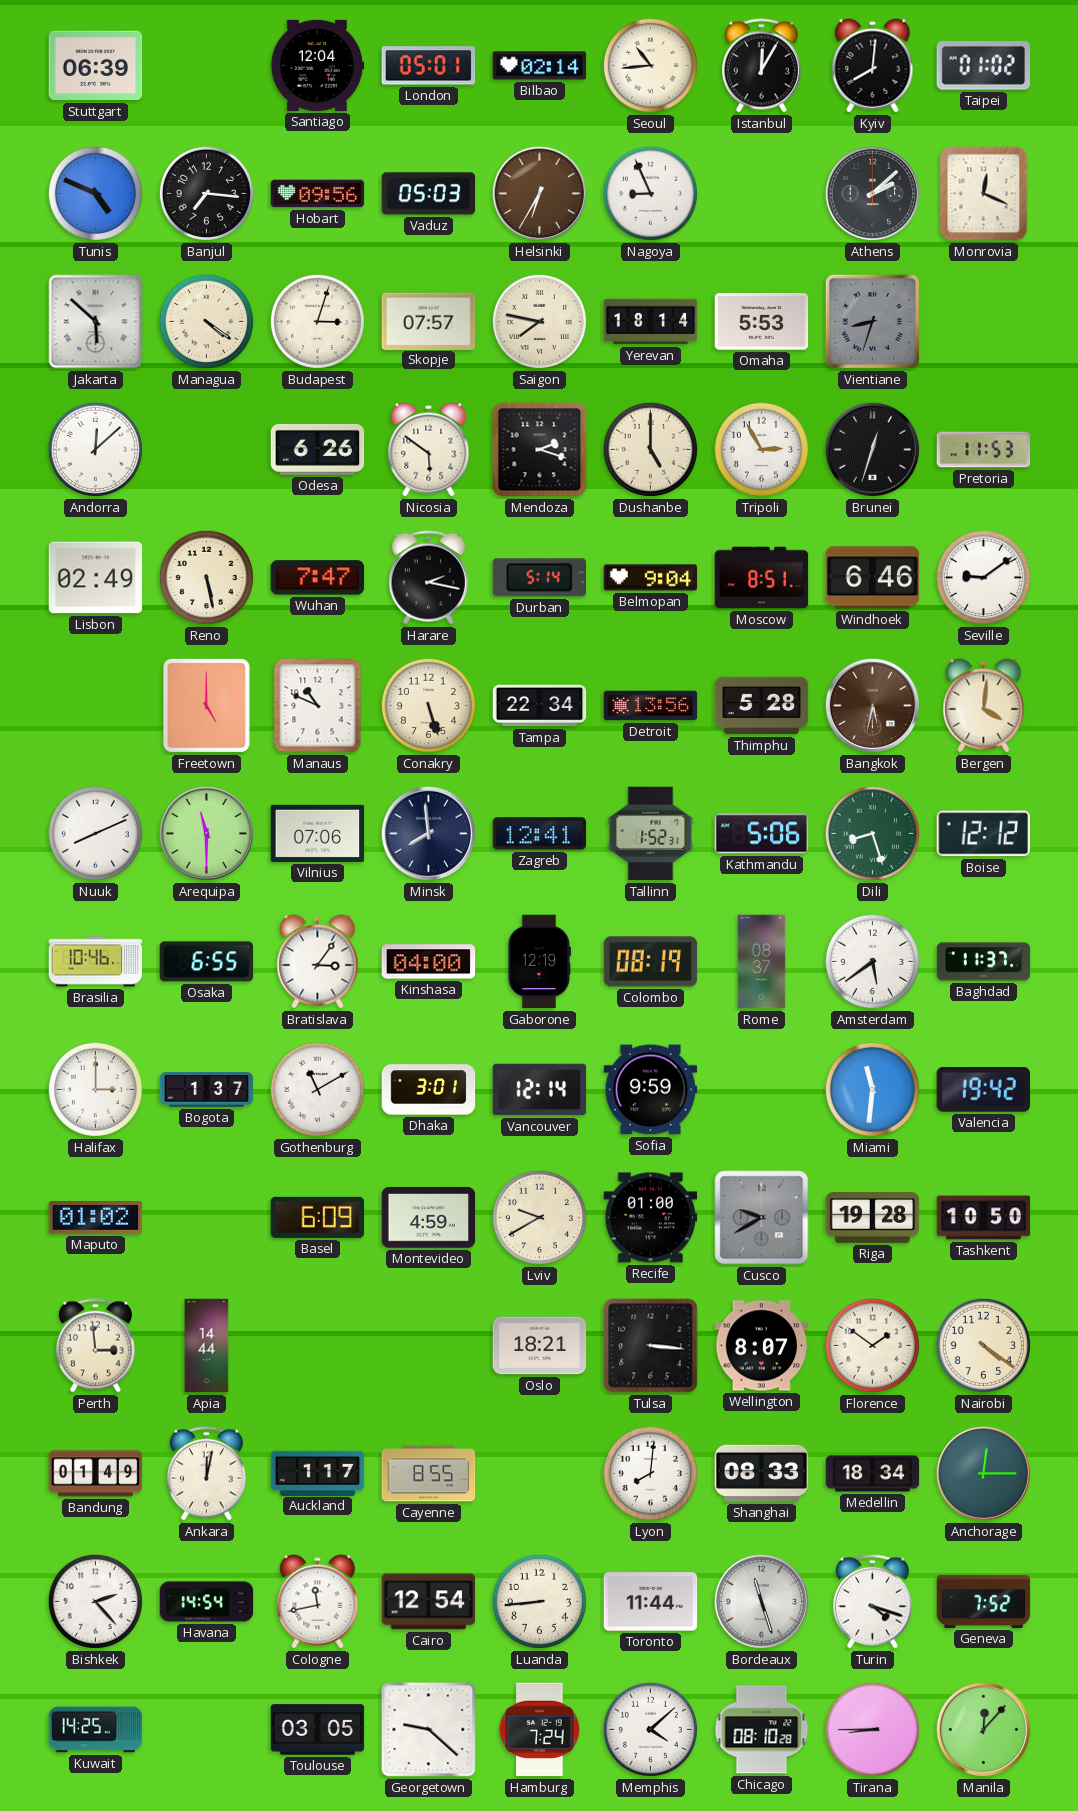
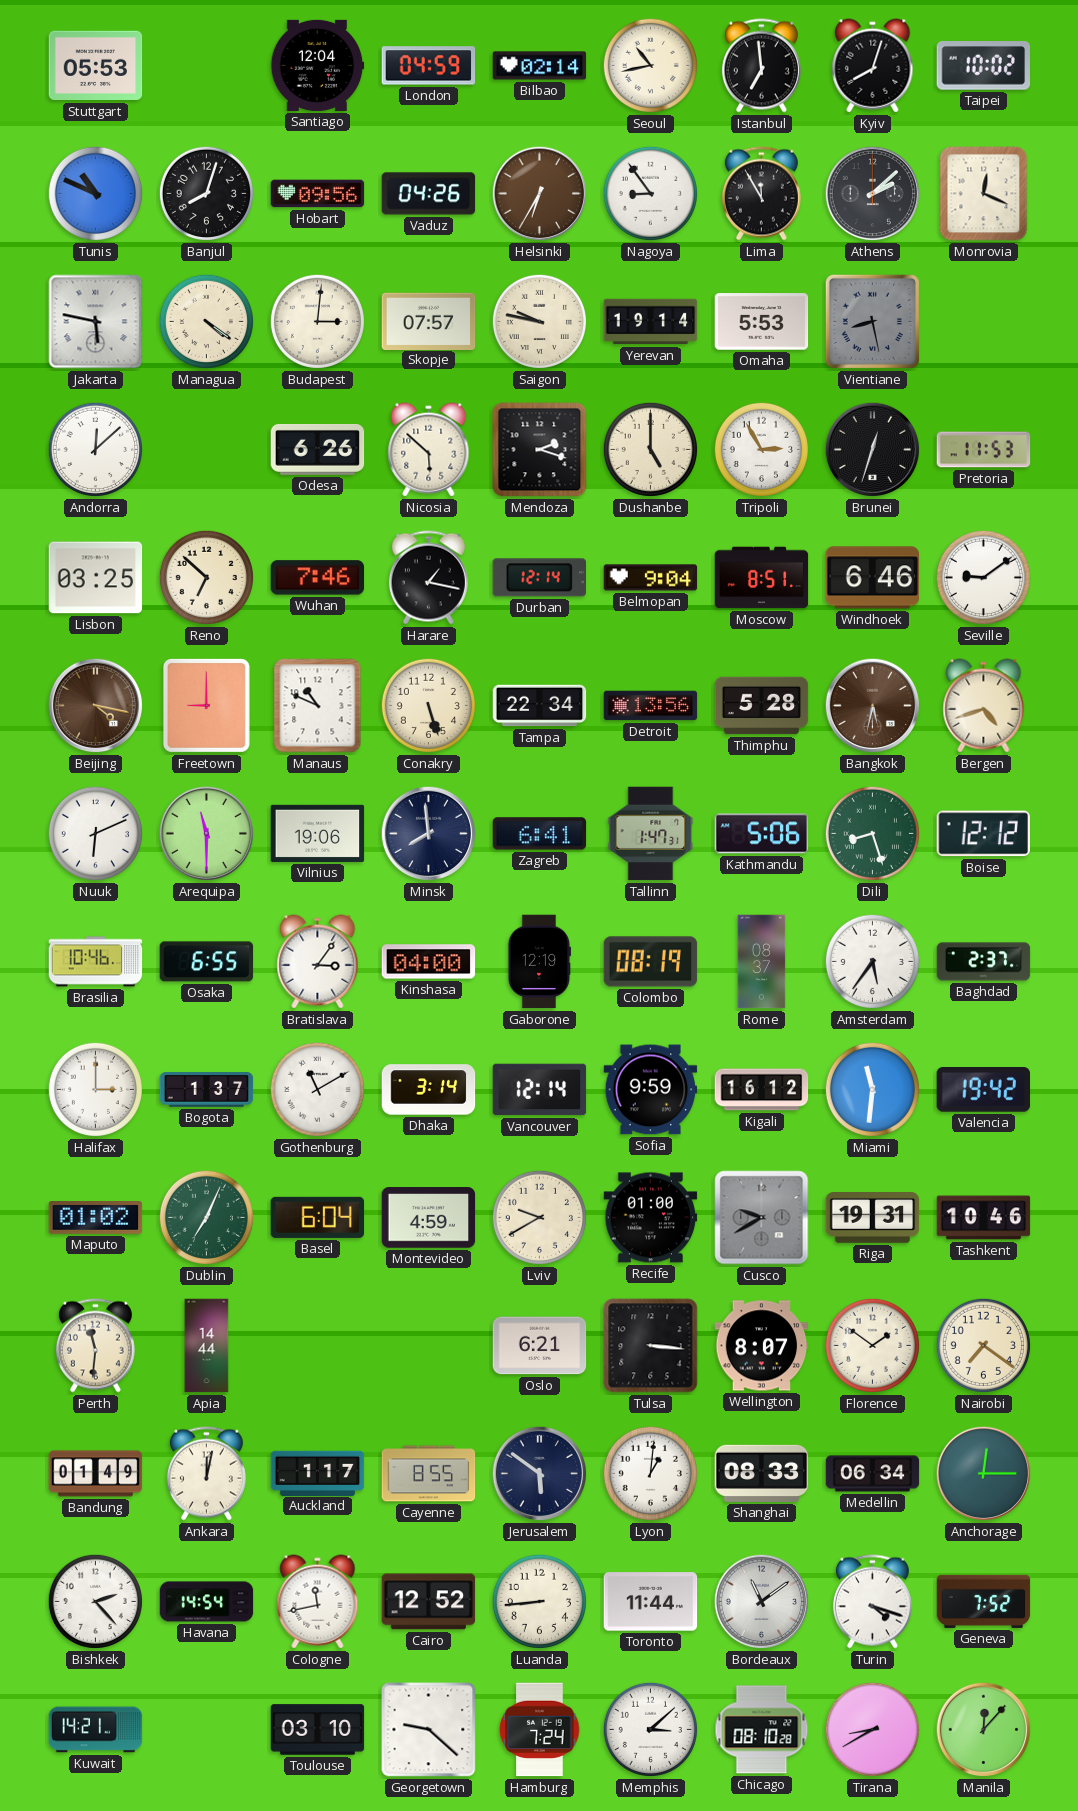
Stuttgart: 06:39 -> 05:53
London: 05:01 -> 04:59
Seoul: 10:44 -> 10:43
Istanbul: 12:05 -> 6:59
Kyiv: 8:01 -> 8:03
Taipei: 01:02 -> 10:02
Tunis: 4:49 -> 10:49
Banjul: 7:16 -> 8:03
Vaduz: 05:03 -> 04:26
Nagoya: 8:56 -> 8:54
Lima: none -> 11:55
Jakarta: 5:52 -> 5:47
Budapest: 3:03 -> 3:01
Saigon: 7:47 -> 9:47
Yerevan: 18:14 -> 19:14
Vientiane: 8:33 -> 8:28
Nicosia: 5:51 -> 5:52
Lisbon: 02:49 -> 03:25
Reno: 5:28 -> 6:52
Wuhan: 7:47 -> 7:46
Harare: 2:17 -> 1:17
Durban: 5:14 -> 12:14
Beijing: none -> 4:17
Freetown: 5:00 -> 9:00
Bergen: 4:01 -> 4:42
Nuuk: 8:11 -> 6:11
Vilnius: 07:06 -> 19:06
Zagreb: 12:41 -> 6:41
Tallinn: 1:52 -> 1:47
Amsterdam: 5:39 -> 5:36
Baghdad: 11:37 -> 2:37
Dhaka: 3:01 -> 3:14
Kigali: none -> 16:12
Dublin: none -> 7:04
Basel: 6:09 -> 6:04
Riga: 19:28 -> 19:31
Tashkent: 10:50 -> 10:46
Perth: 2:59 -> 11:31
Oslo: 18:21 -> 6:21
Nairobi: 4:21 -> 7:21
Jerusalem: none -> 5:51
Lyon: 8:01 -> 1:01
Medellin: 18:34 -> 06:34
Cairo: 12:54 -> 12:52
Bordeaux: 11:27 -> 11:09
Kuwait: 14:25 -> 14:21
Toulouse: 03:05 -> 03:10
Memphis: 4:08 -> 3:08
Tirana: 8:45 -> 8:40
